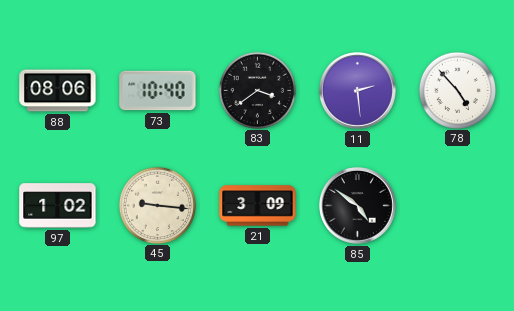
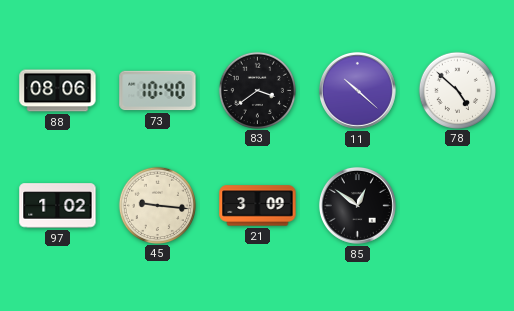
11: 2:29 -> 10:22
78: 4:53 -> 4:52
85: 4:51 -> 12:51
